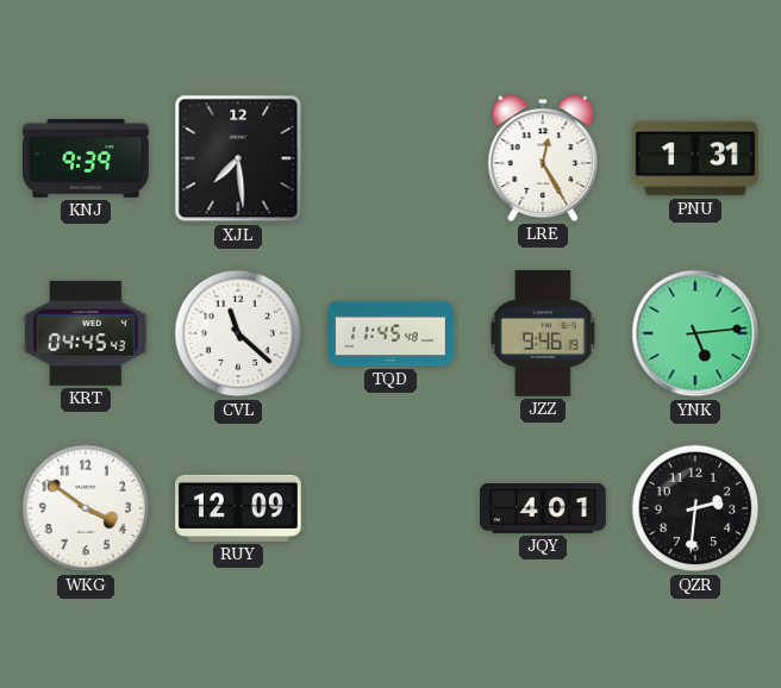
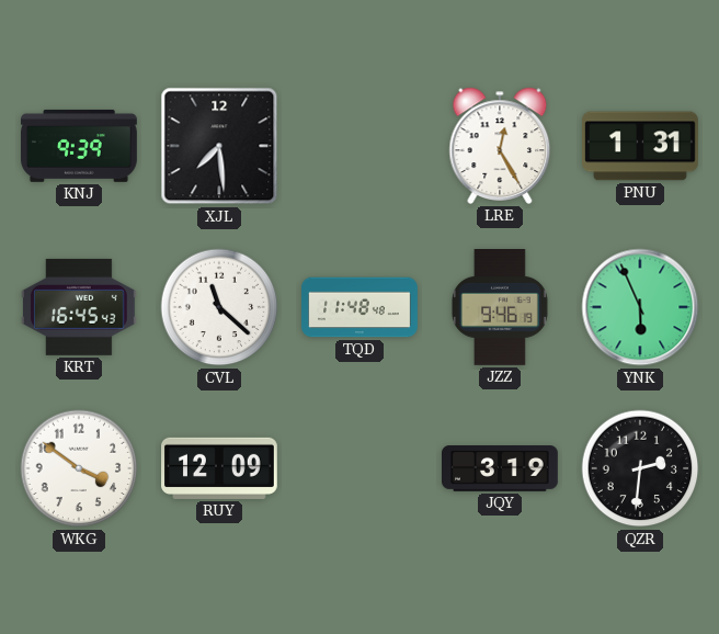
KRT: 04:45 -> 16:45
TQD: 11:45 -> 11:48
YNK: 5:14 -> 5:56
JQY: 4:01 -> 3:19
